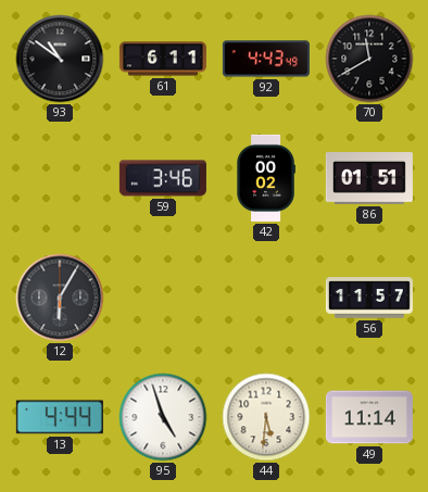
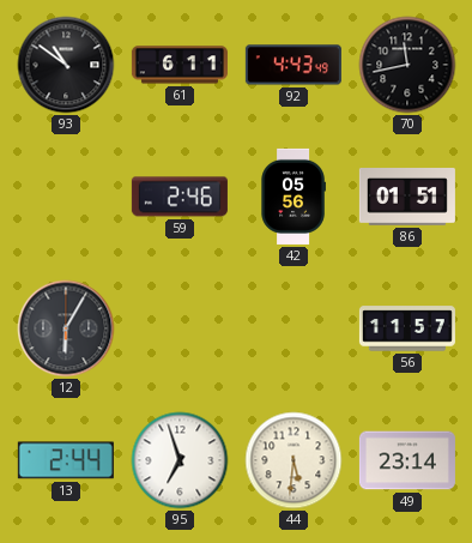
70: 11:40 -> 11:43
59: 3:46 -> 2:46
42: 00:02 -> 05:56
13: 4:44 -> 2:44
95: 4:57 -> 6:57
49: 11:14 -> 23:14
